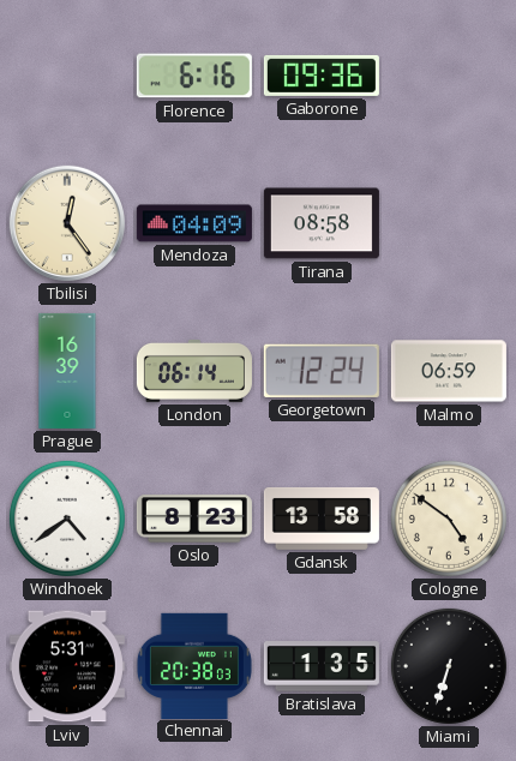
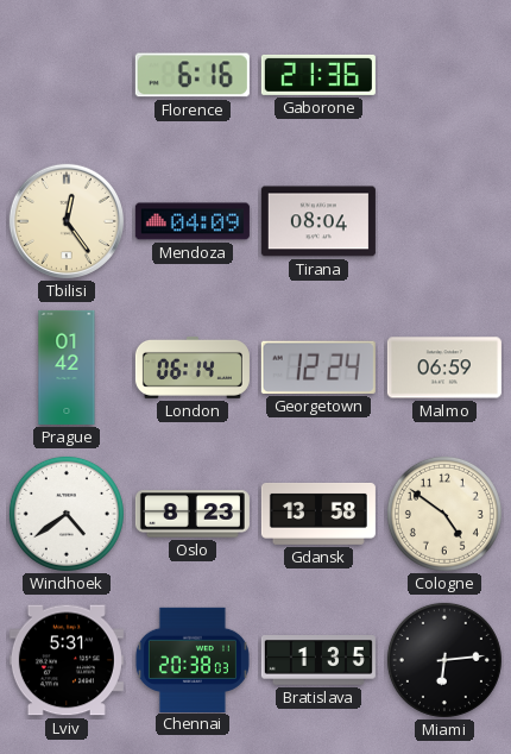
Gaborone: 09:36 -> 21:36
Tirana: 08:58 -> 08:04
Prague: 16:39 -> 01:42
Miami: 6:33 -> 6:14
